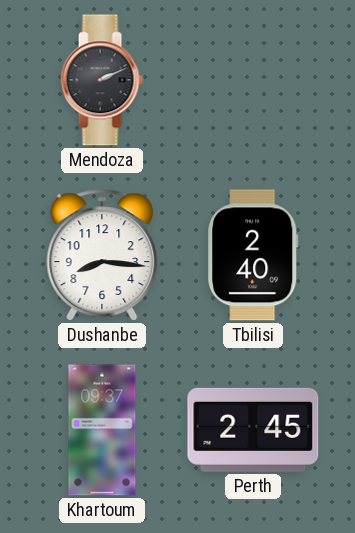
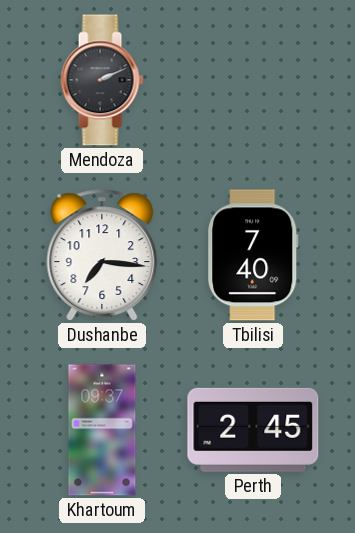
Dushanbe: 8:16 -> 7:16
Tbilisi: 2:40 -> 7:40
